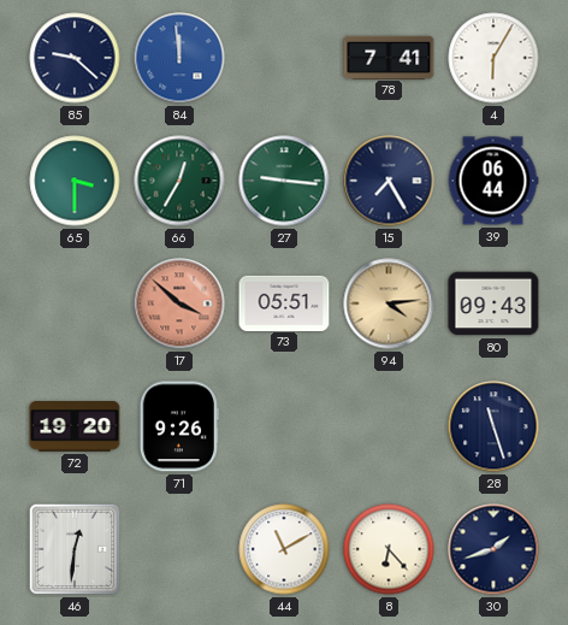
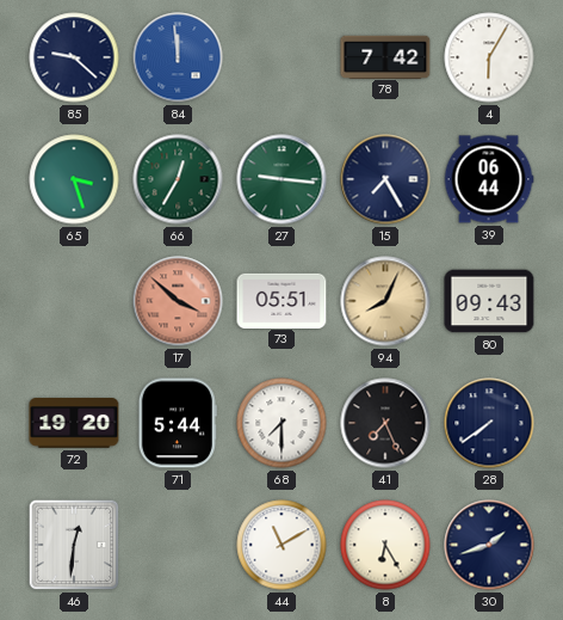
78: 7:41 -> 7:42
65: 3:30 -> 3:27
94: 4:14 -> 8:04
71: 9:26 -> 5:44
68: none -> 7:30
41: none -> 7:26
28: 11:27 -> 7:39
8: 6:23 -> 6:25
